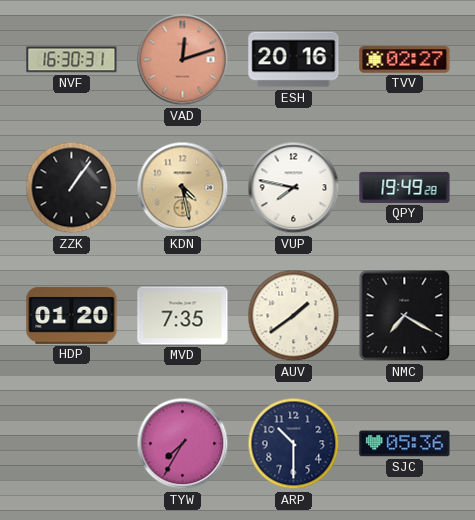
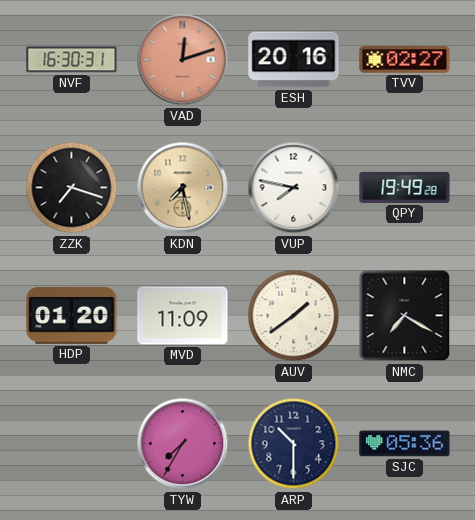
ZZK: 1:06 -> 7:18
KDN: 4:28 -> 7:28
MVD: 7:35 -> 11:09
